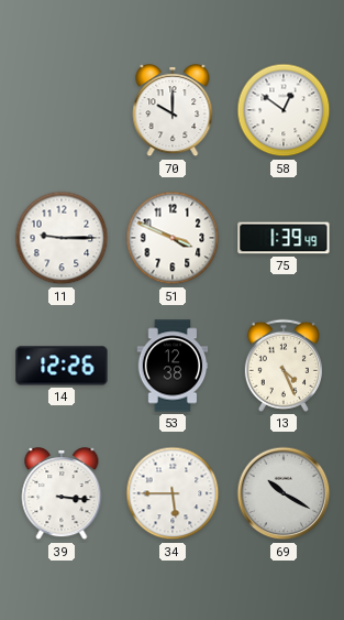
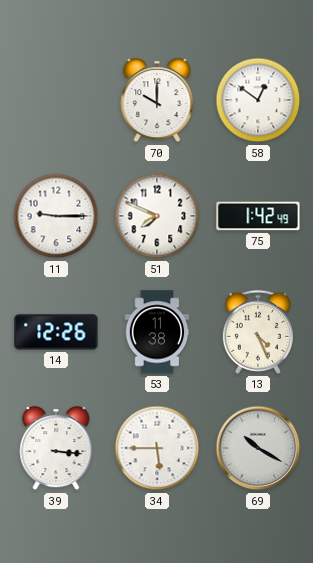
51: 3:49 -> 7:49
75: 1:39 -> 1:42
53: 12:38 -> 11:38
